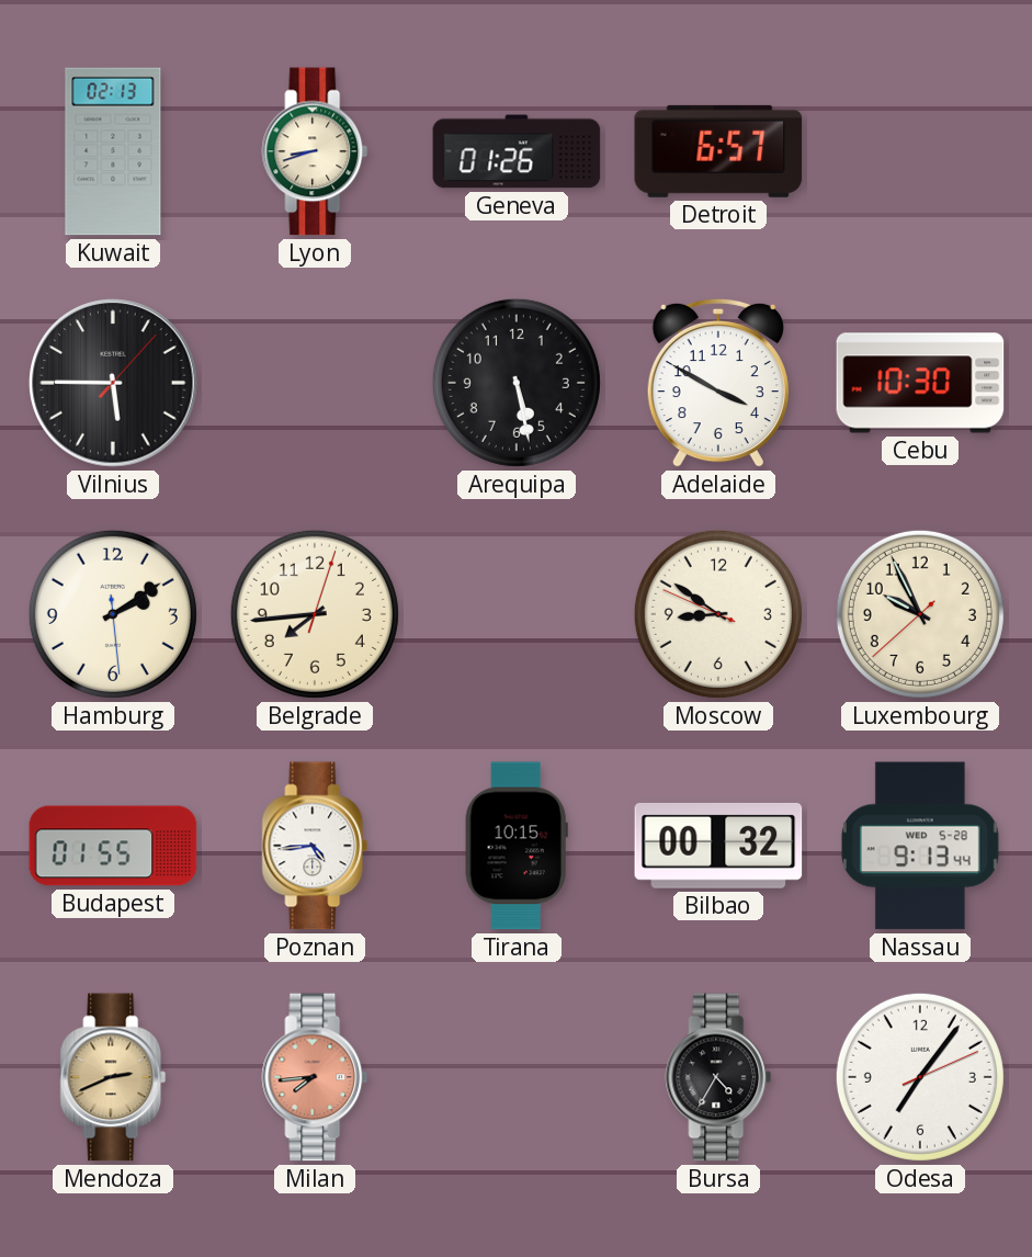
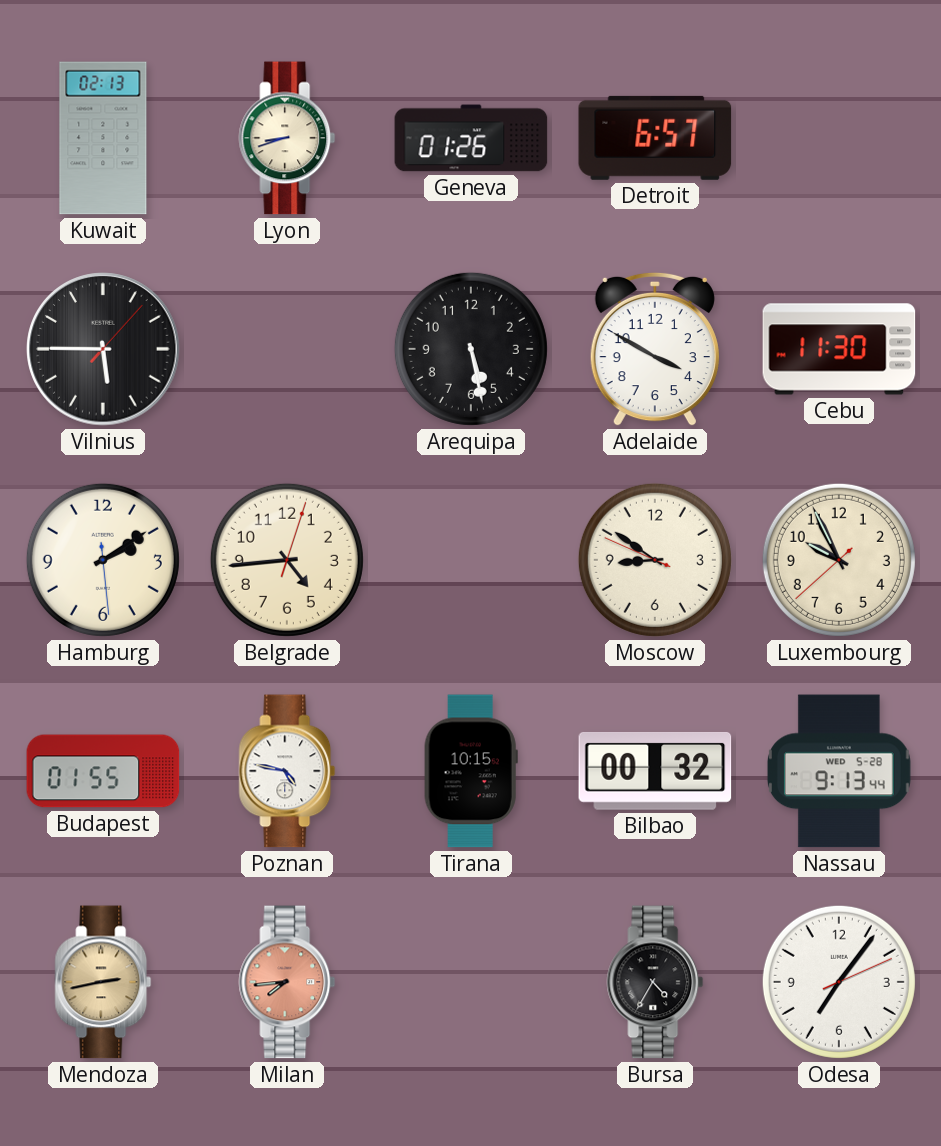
Cebu: 10:30 -> 11:30
Belgrade: 7:44 -> 4:44
Poznan: 4:44 -> 4:47
Mendoza: 2:41 -> 2:43
